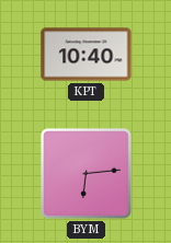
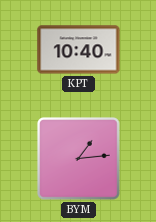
BYM: 6:14 -> 1:14
